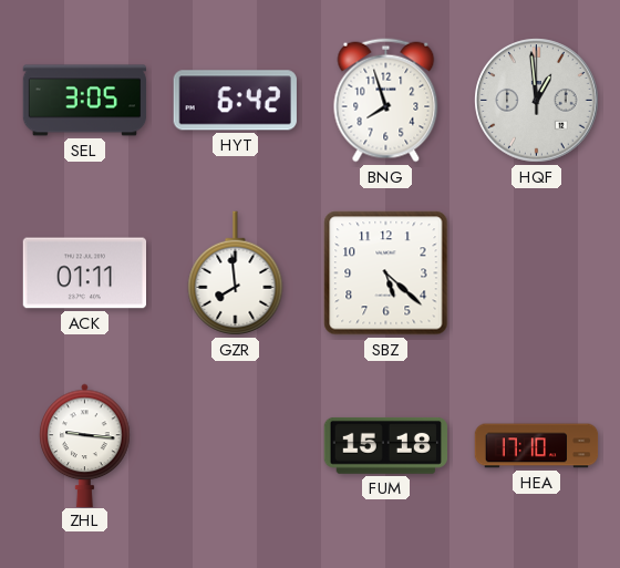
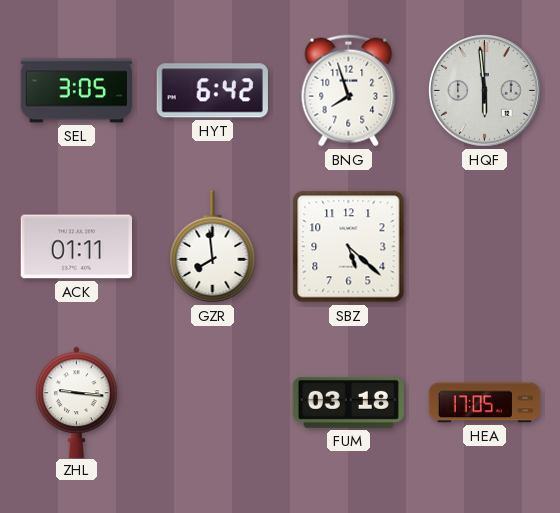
HQF: 12:59 -> 5:59
FUM: 15:18 -> 03:18
HEA: 17:10 -> 17:05
